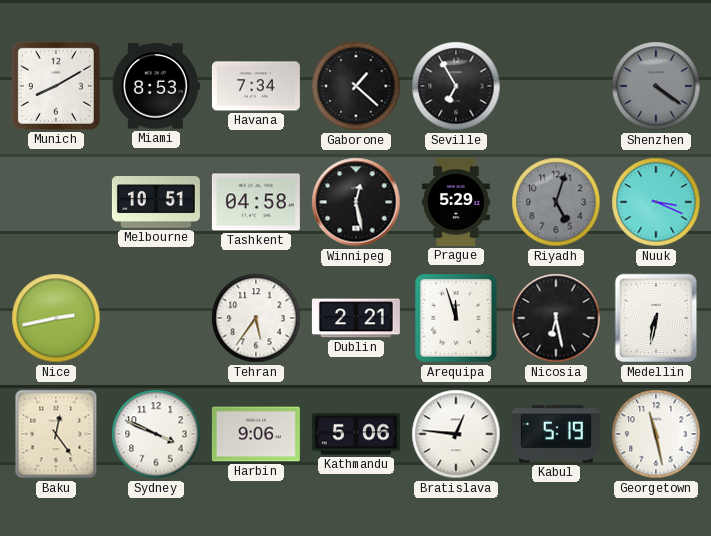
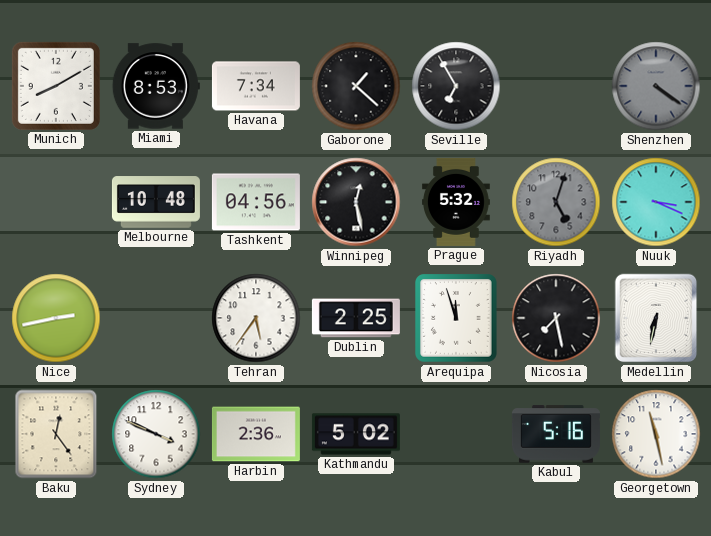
Melbourne: 10:51 -> 10:48
Tashkent: 04:58 -> 04:56
Prague: 5:29 -> 5:32
Dublin: 2:21 -> 2:25
Nicosia: 6:28 -> 7:28
Harbin: 9:06 -> 2:36
Kathmandu: 5:06 -> 5:02
Bratislava: 12:46 -> none
Kabul: 5:19 -> 5:16
